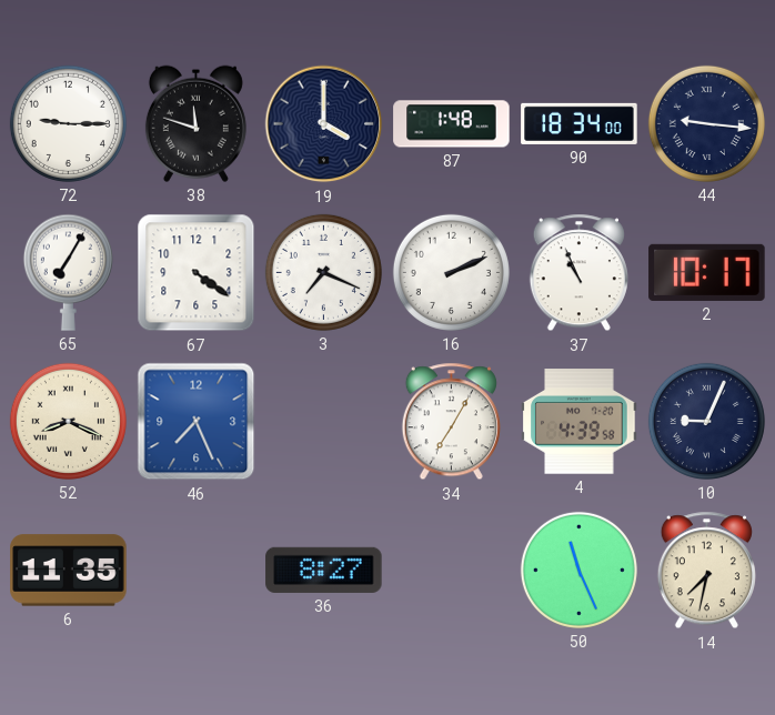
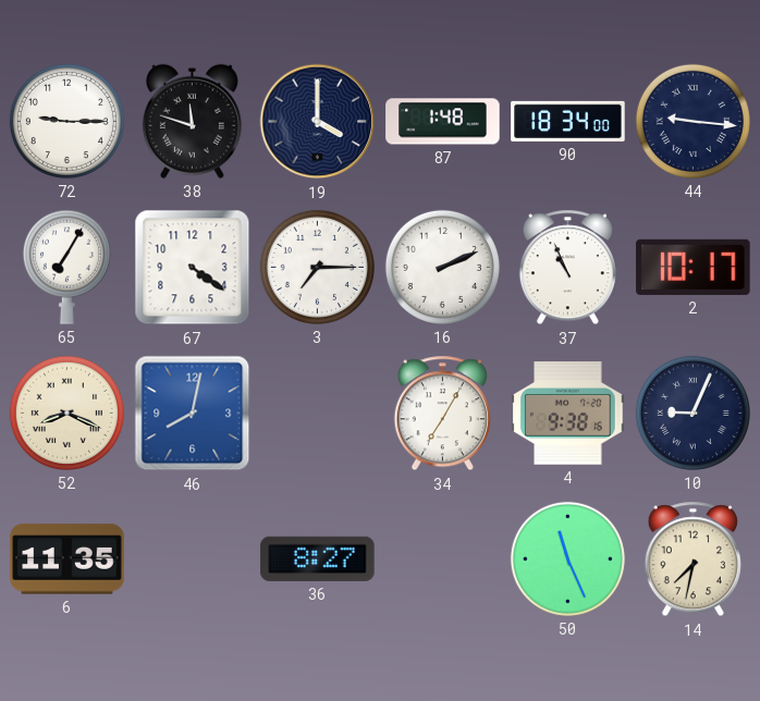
3: 7:19 -> 7:15
46: 7:26 -> 8:02
4: 4:39 -> 9:38
